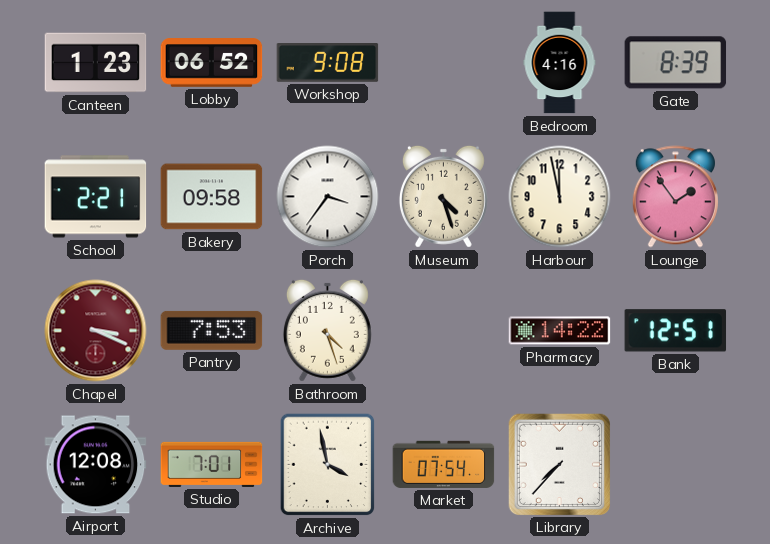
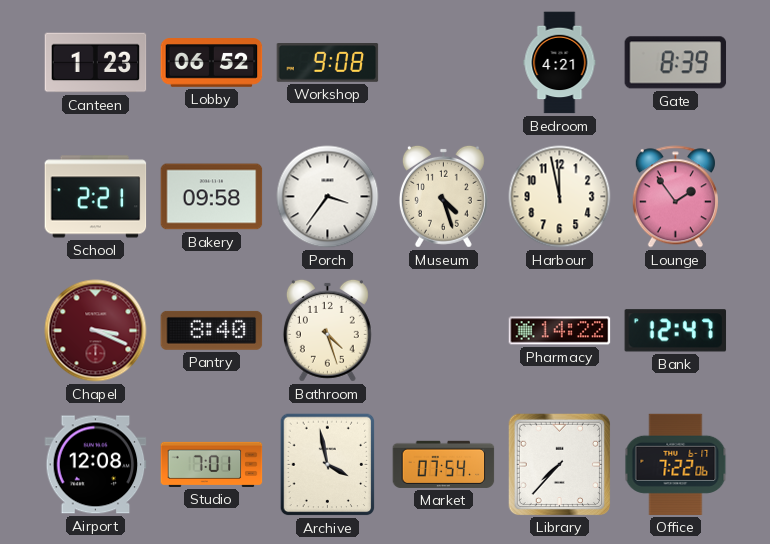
Bedroom: 4:16 -> 4:21
Pantry: 7:53 -> 8:40
Bank: 12:51 -> 12:47
Office: none -> 7:22
